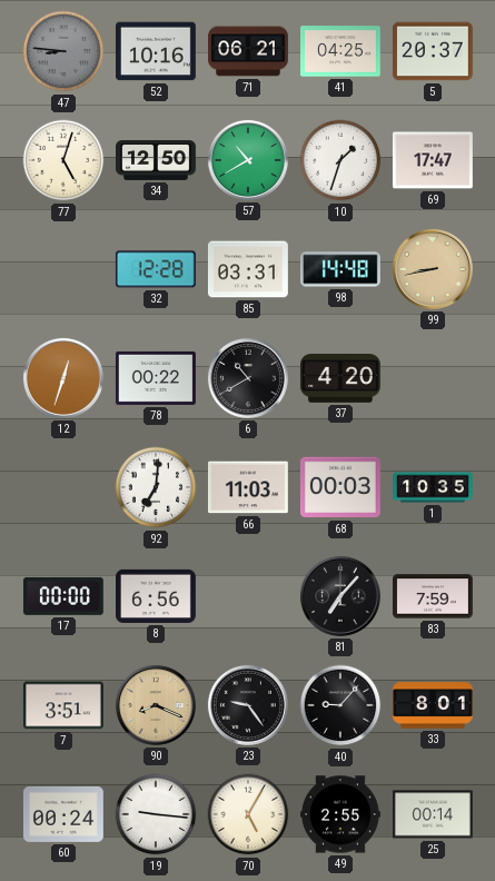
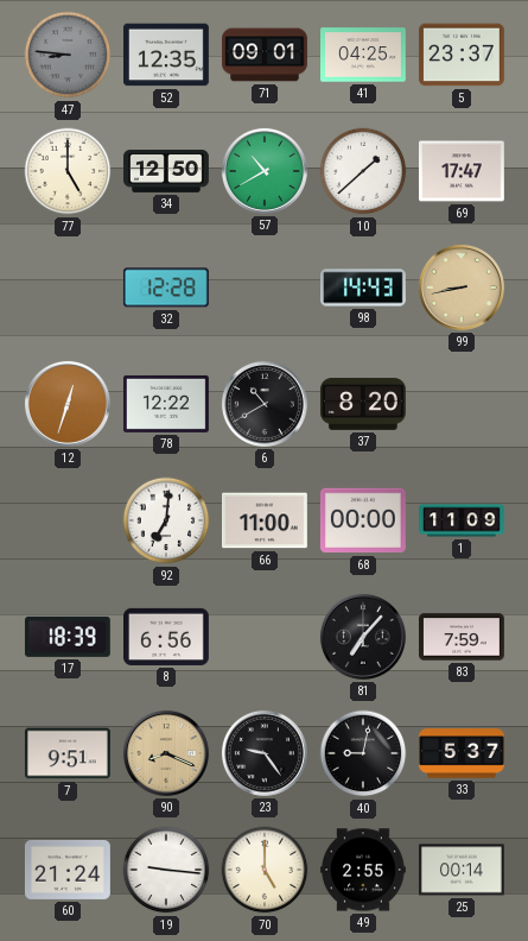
52: 10:16 -> 12:35
71: 06:21 -> 09:01
5: 20:37 -> 23:37
77: 5:03 -> 5:00
10: 1:33 -> 1:38
85: 03:31 -> none
98: 14:48 -> 14:43
78: 00:22 -> 12:22
37: 4:20 -> 8:20
66: 11:03 -> 11:00
68: 00:03 -> 00:00
1: 10:35 -> 11:09
17: 00:00 -> 18:39
7: 3:51 -> 9:51
40: 9:07 -> 9:02
33: 8:01 -> 5:37
60: 00:24 -> 21:24
70: 5:05 -> 5:00
